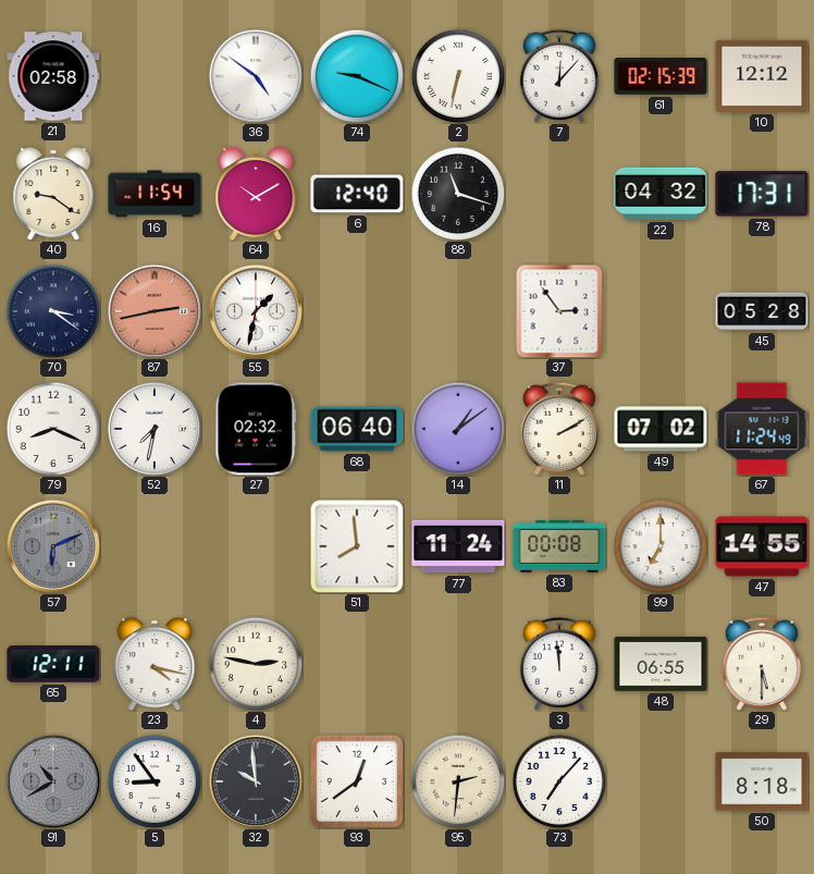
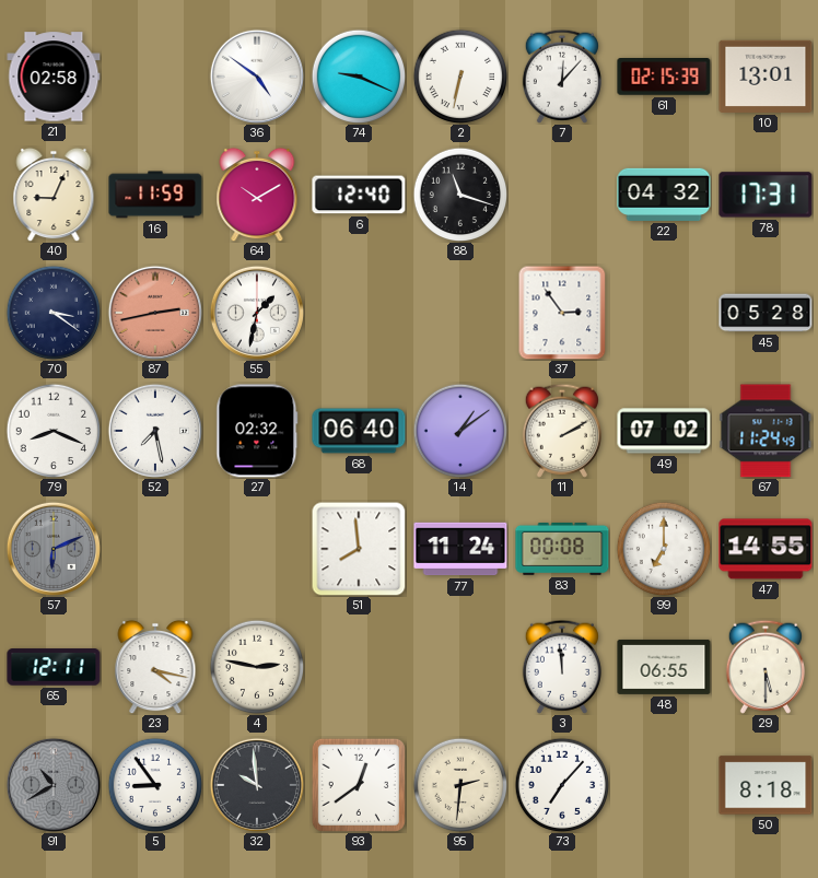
10: 12:12 -> 13:01
40: 9:21 -> 9:04
16: 11:54 -> 11:59
52: 7:32 -> 7:28
